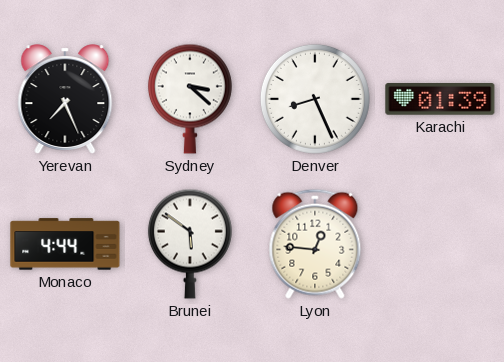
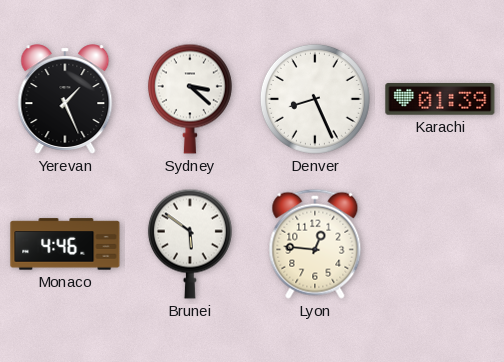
Yerevan: 7:26 -> 1:26
Monaco: 4:44 -> 4:46
